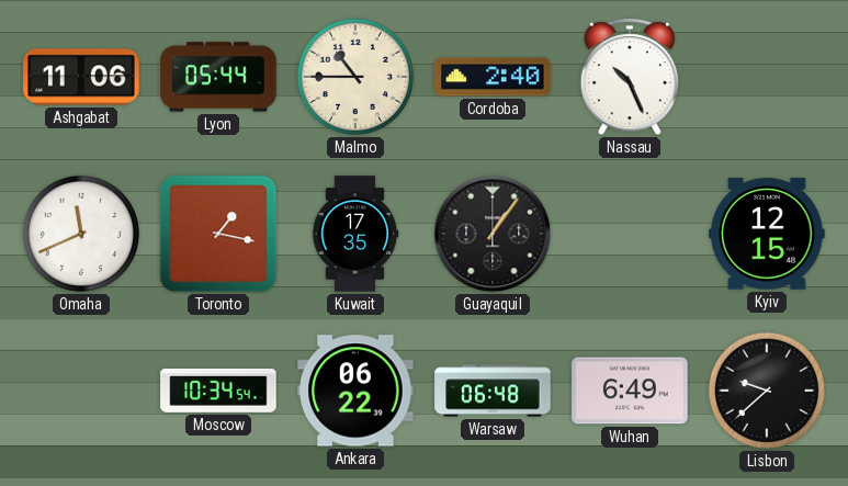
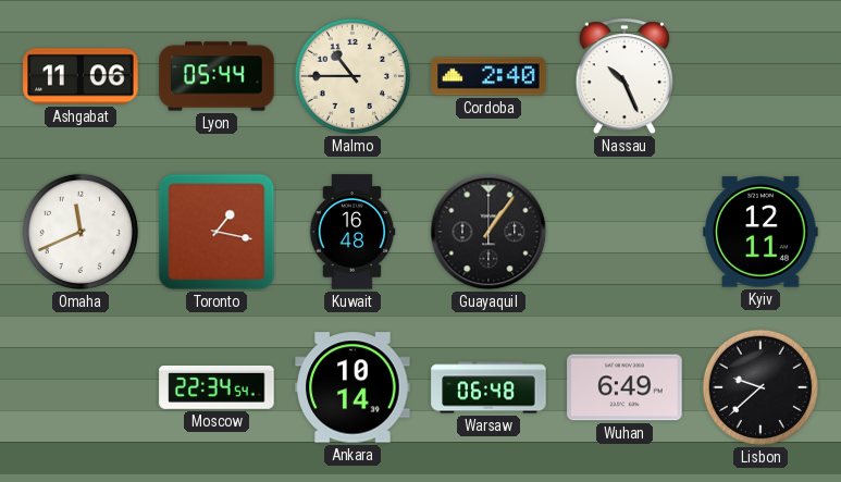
Kuwait: 17:35 -> 16:48
Kyiv: 12:15 -> 12:11
Moscow: 10:34 -> 22:34
Ankara: 06:22 -> 10:14
